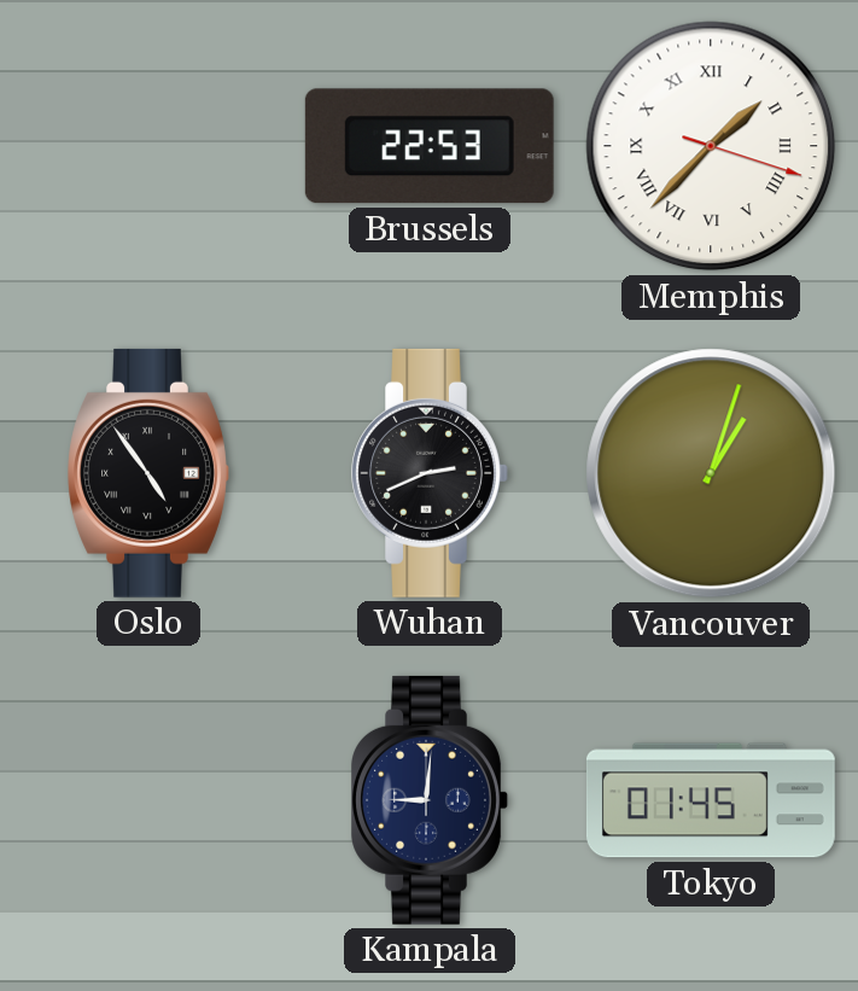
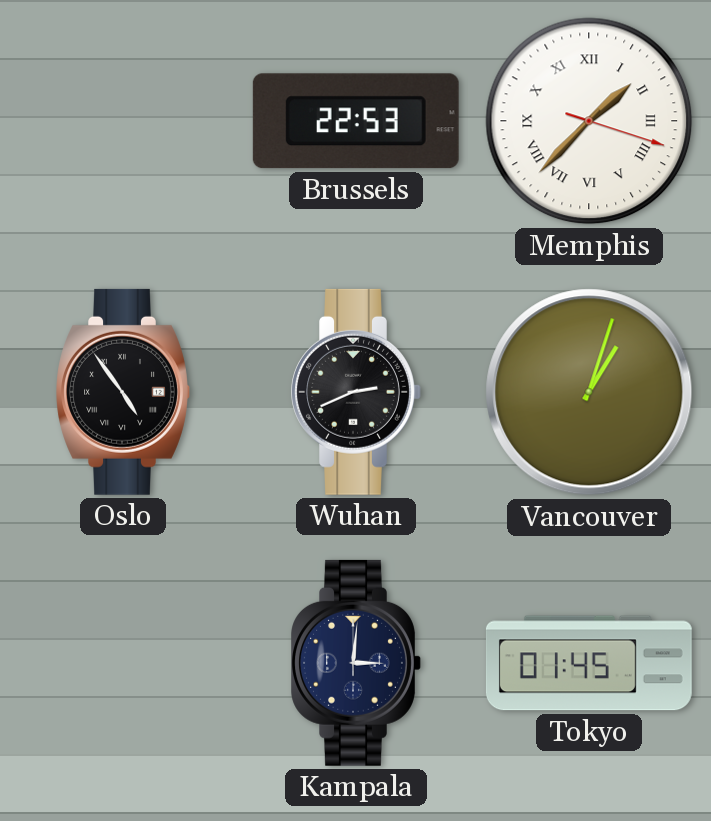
Kampala: 9:01 -> 3:01
